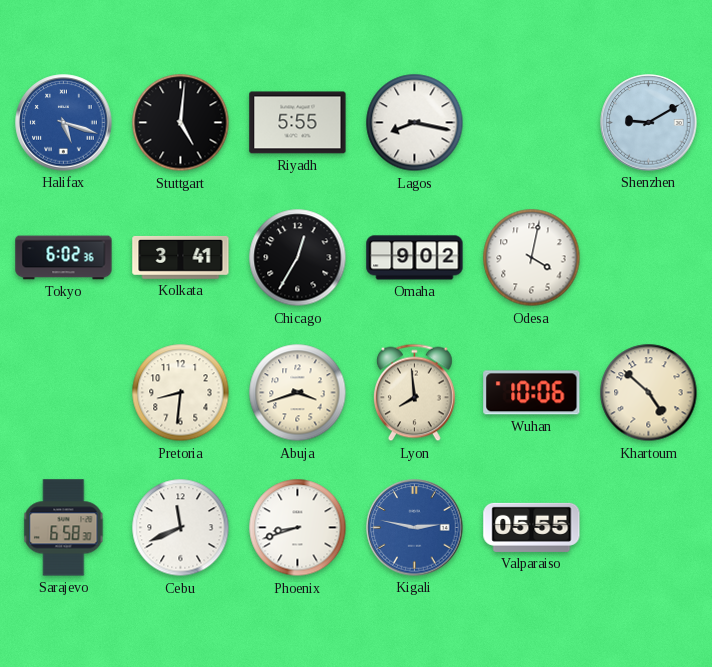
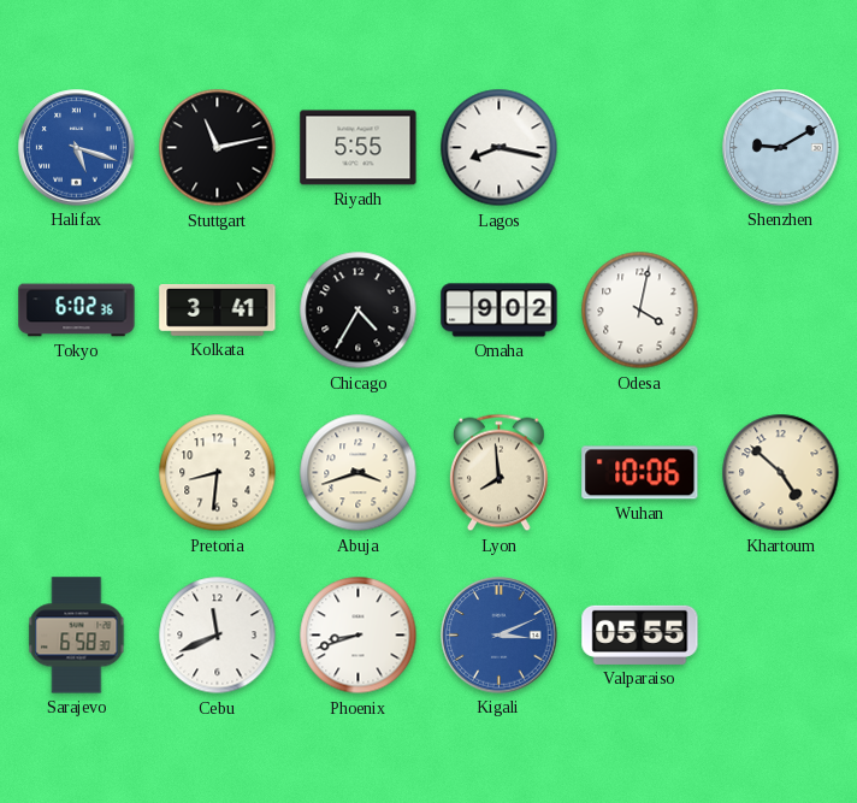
Stuttgart: 5:01 -> 11:13
Chicago: 12:35 -> 4:35
Kigali: 2:47 -> 3:11
